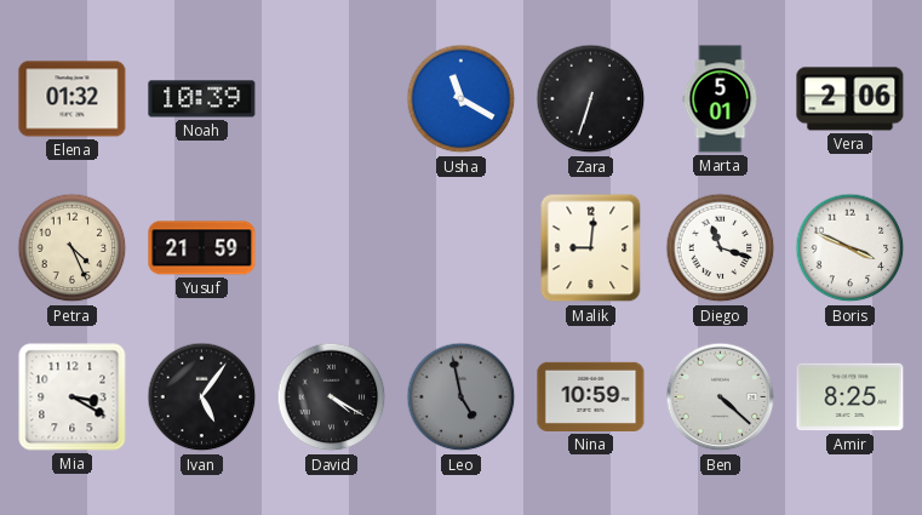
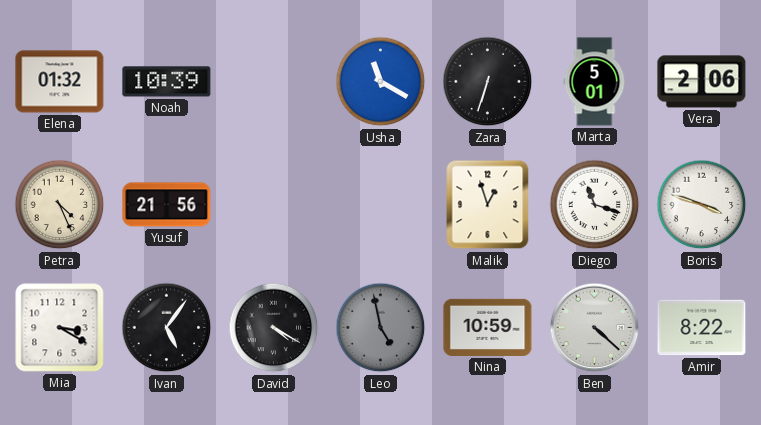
Yusuf: 21:59 -> 21:56
Malik: 9:01 -> 12:57
Boris: 3:49 -> 3:48
Amir: 8:25 -> 8:22
